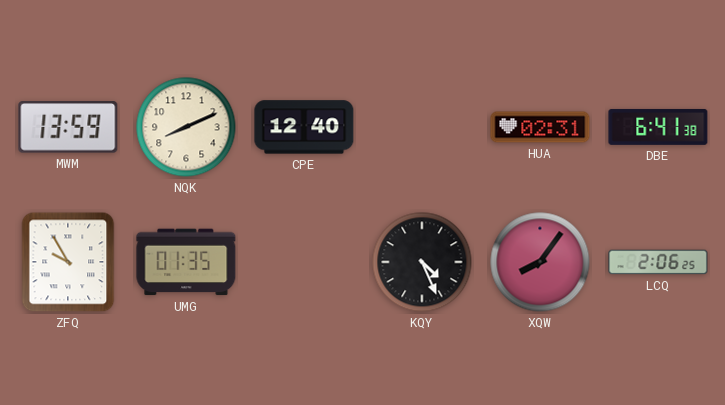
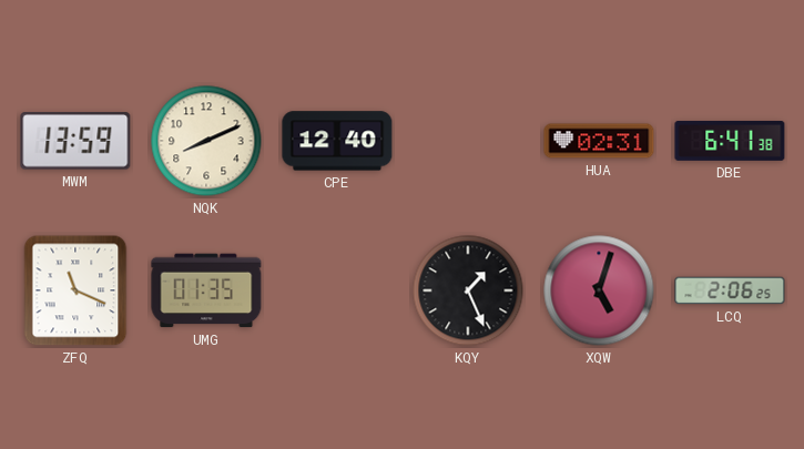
ZFQ: 9:55 -> 11:19
KQY: 4:26 -> 1:26
XQW: 8:06 -> 5:03
